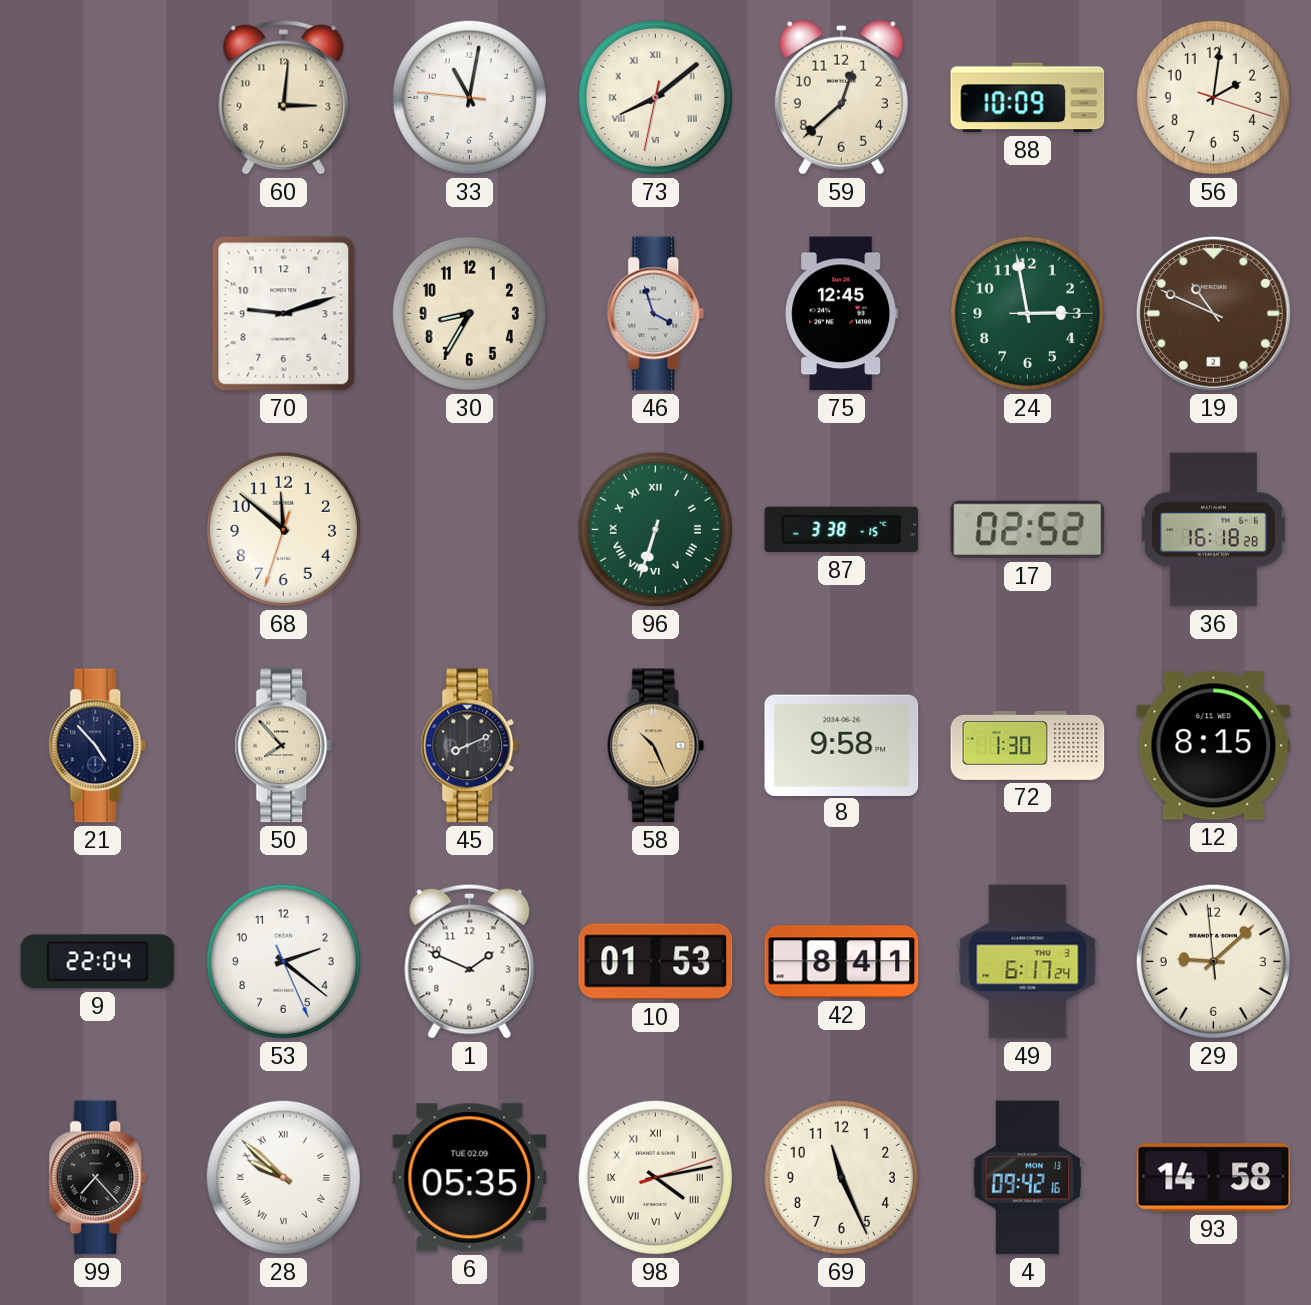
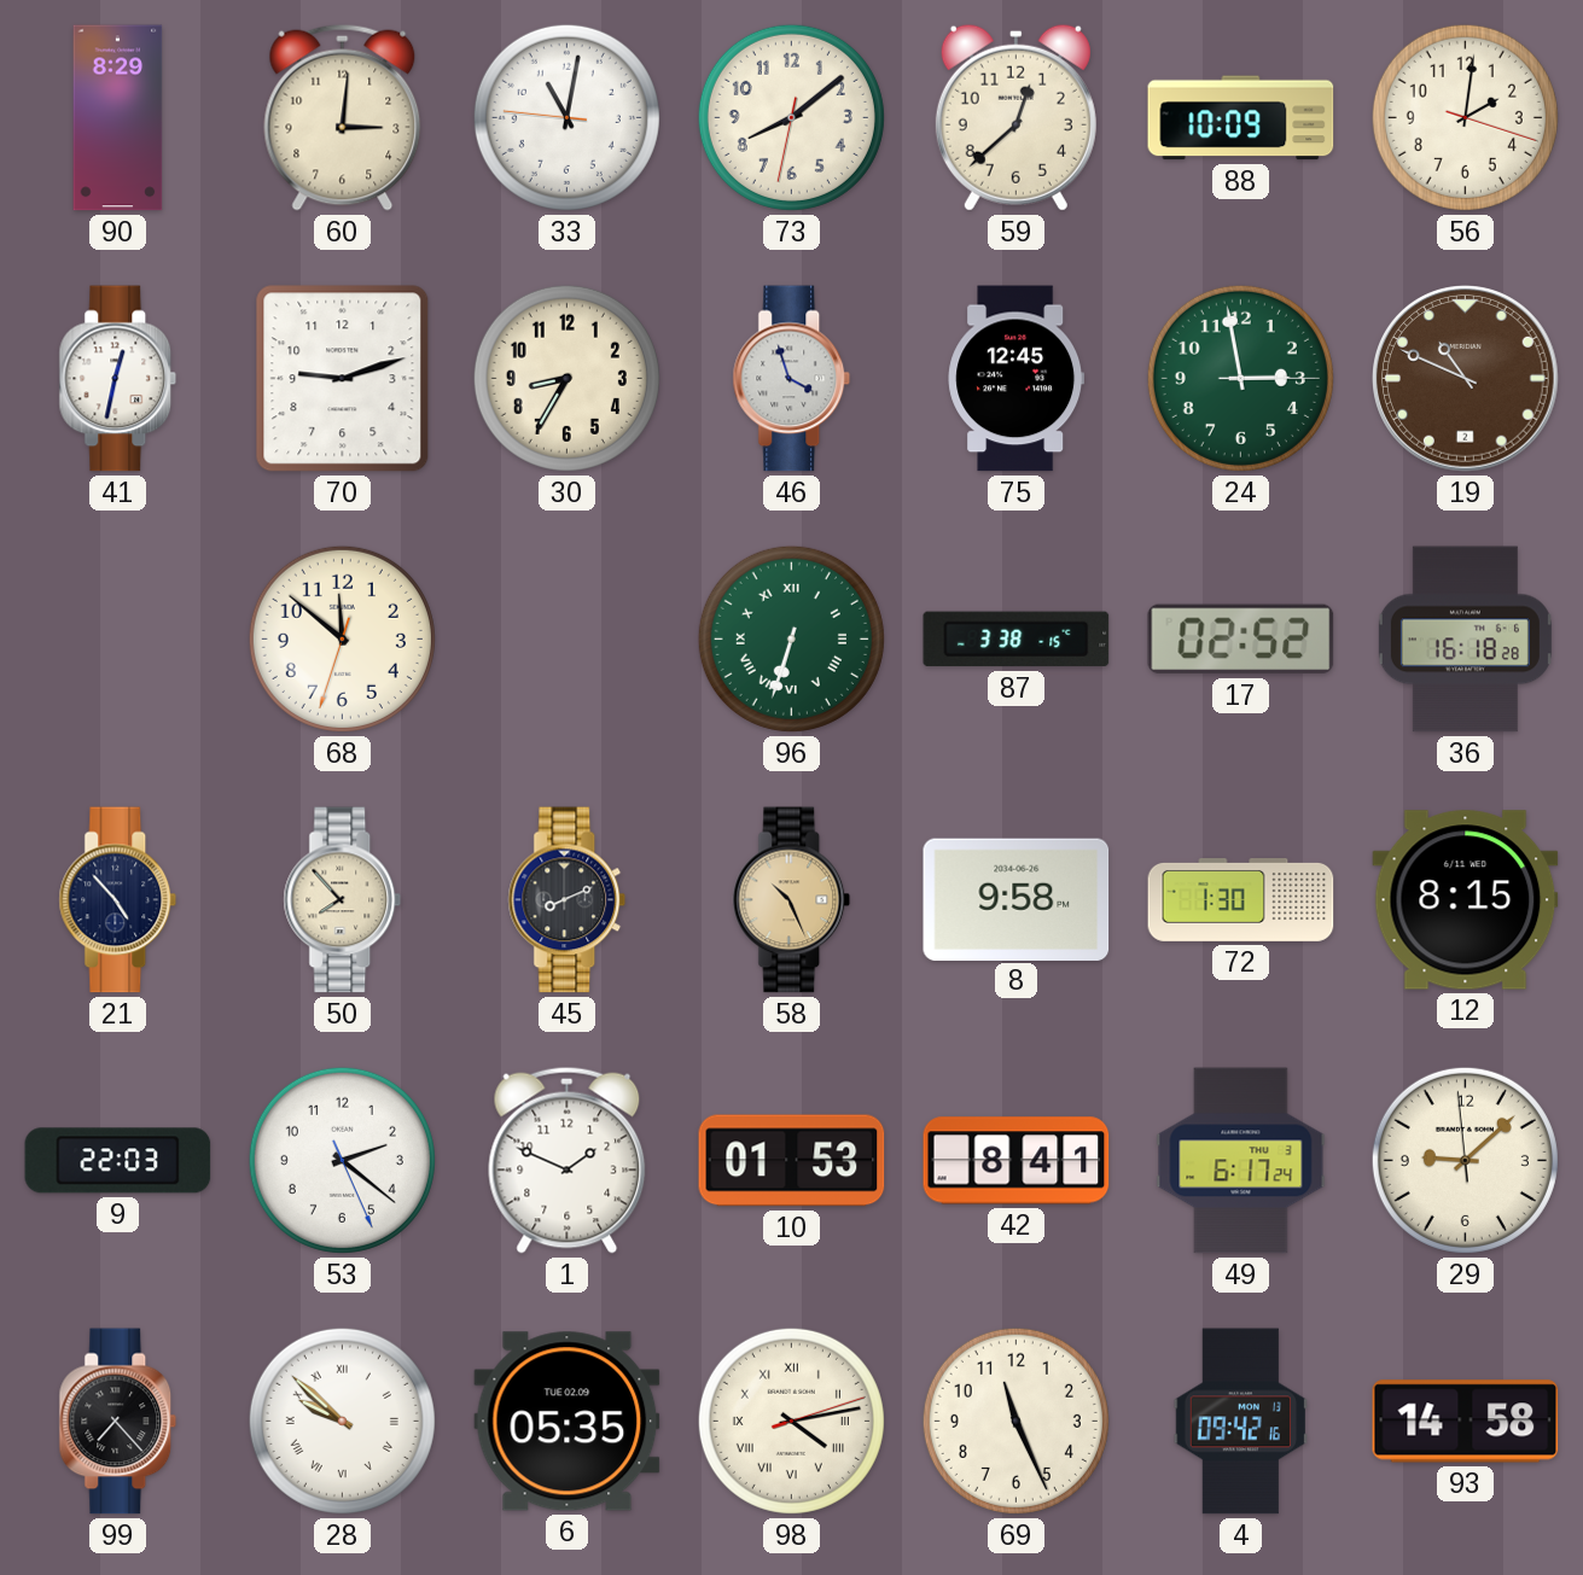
90: none -> 8:29
73 numerals: Roman -> Arabic
41: none -> 12:32
9: 22:04 -> 22:03
